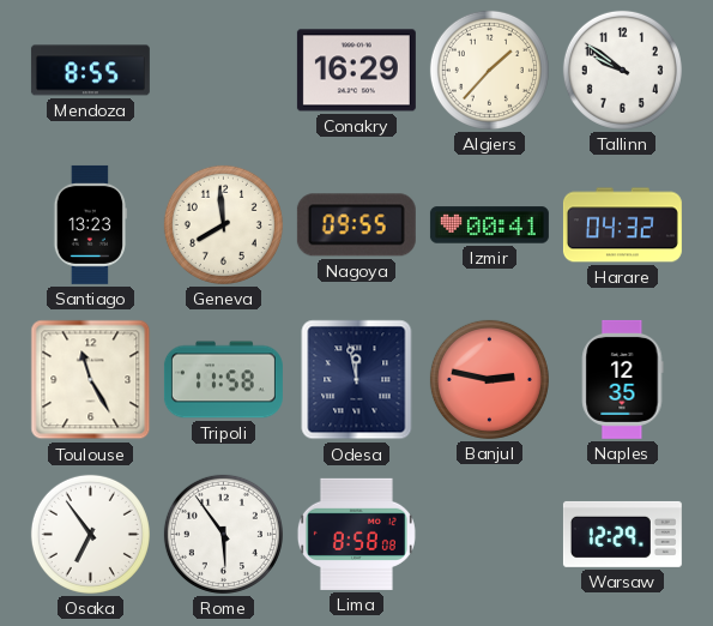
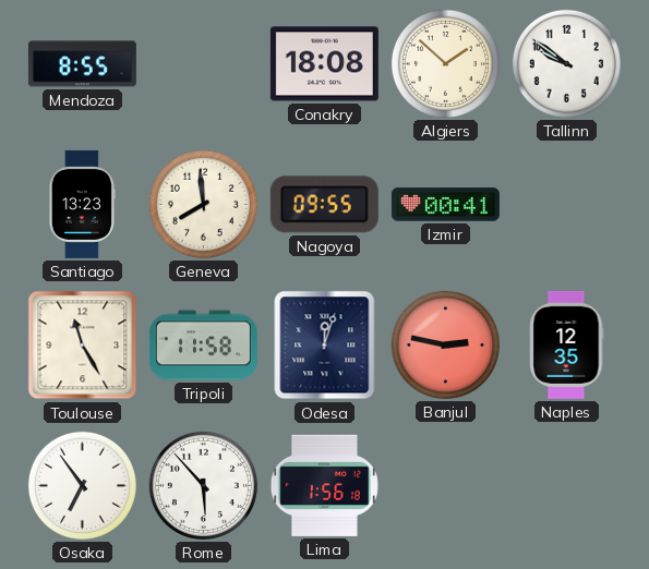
Conakry: 16:29 -> 18:08
Algiers: 1:37 -> 1:52
Harare: 04:32 -> none
Odesa: 11:58 -> 12:03
Rome: 5:54 -> 5:53
Lima: 8:58 -> 1:56
Warsaw: 12:29 -> none
